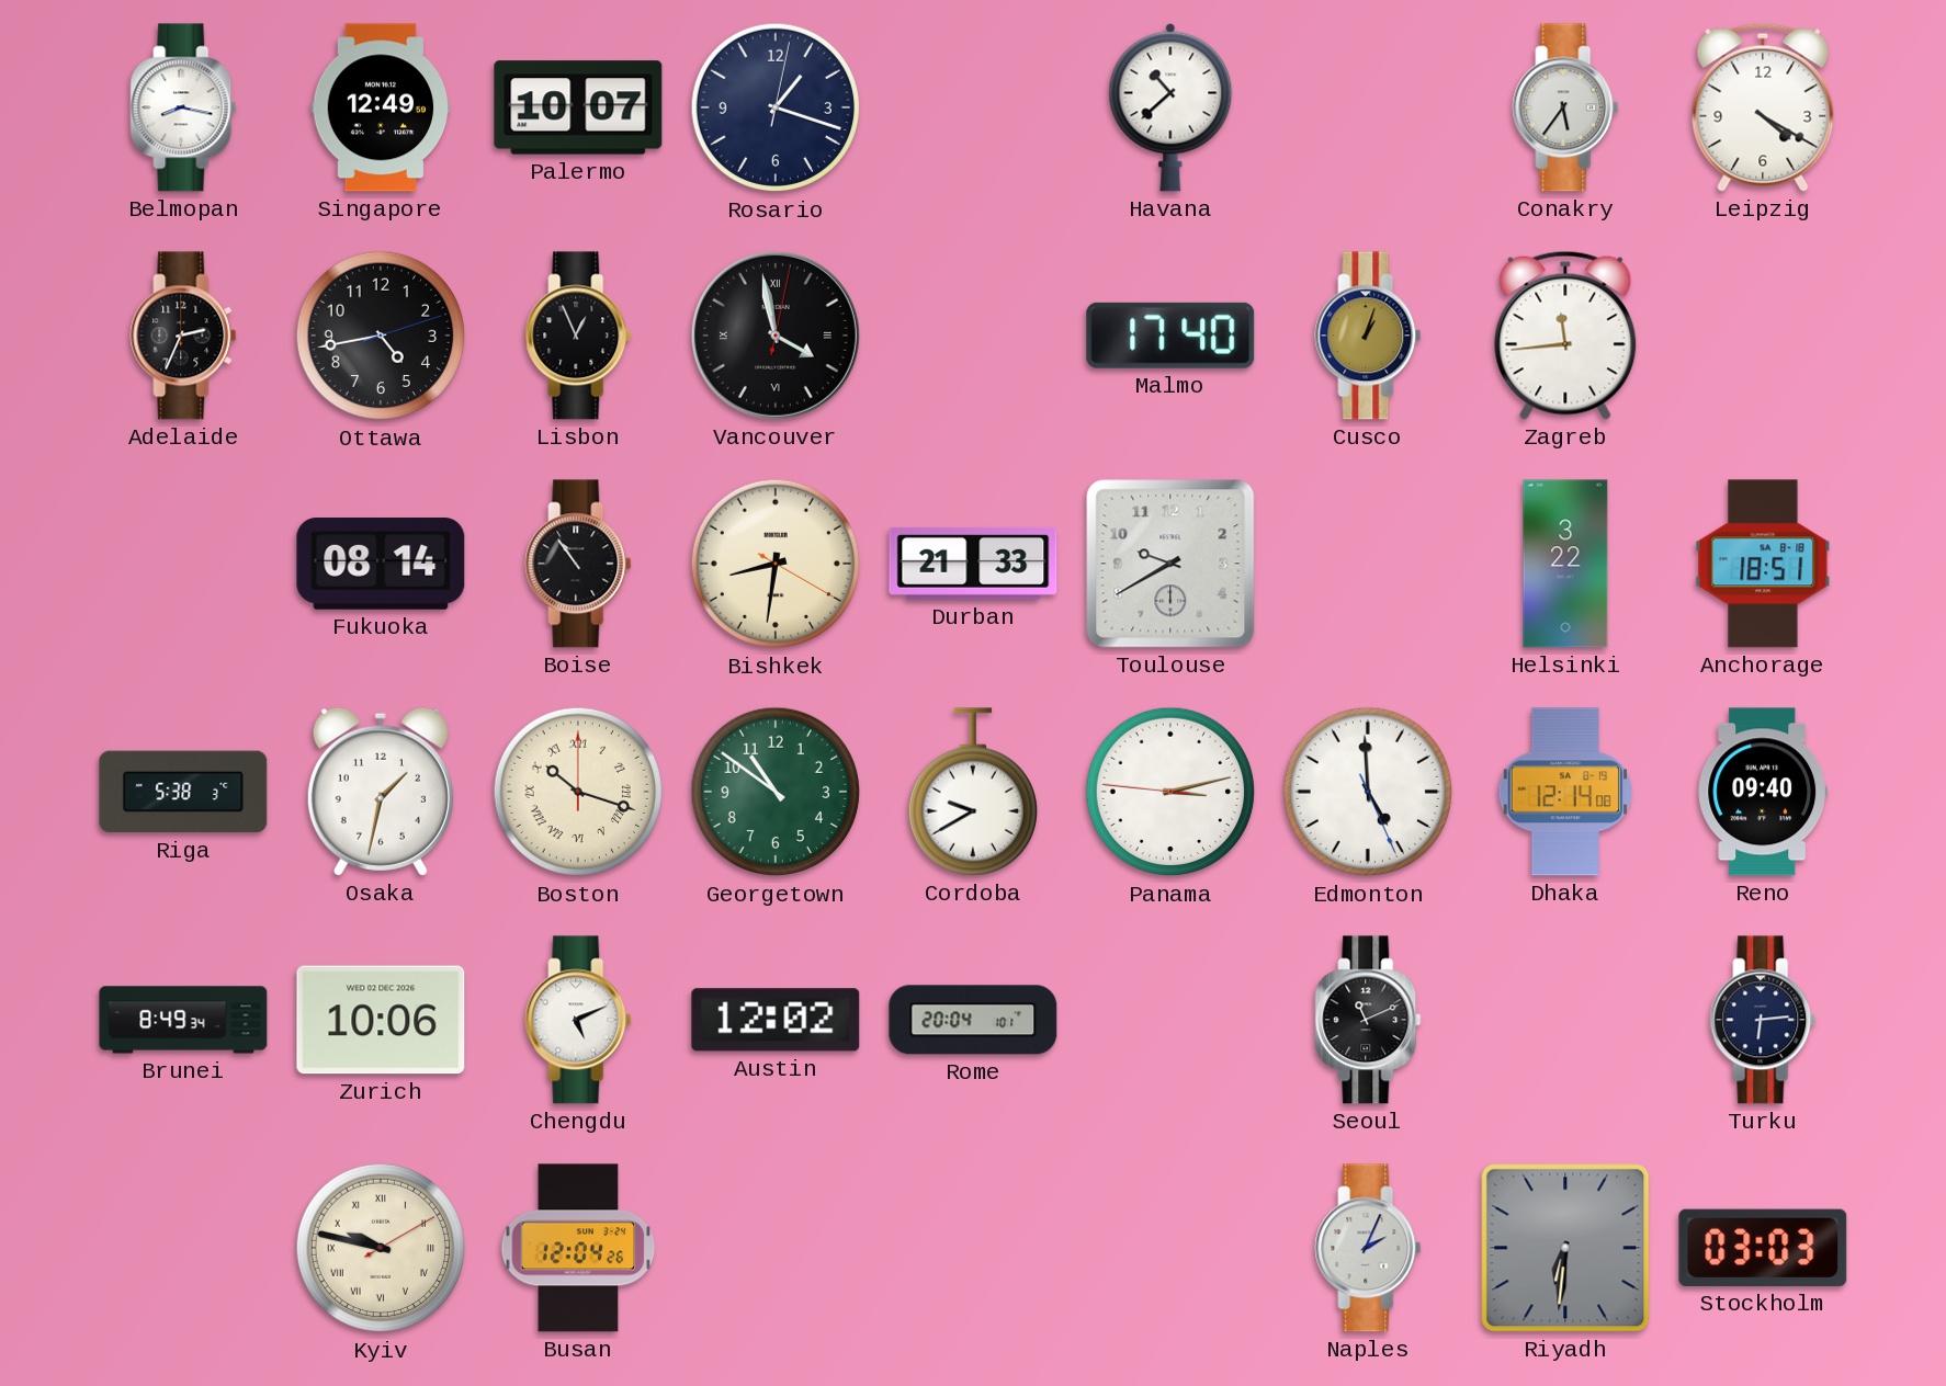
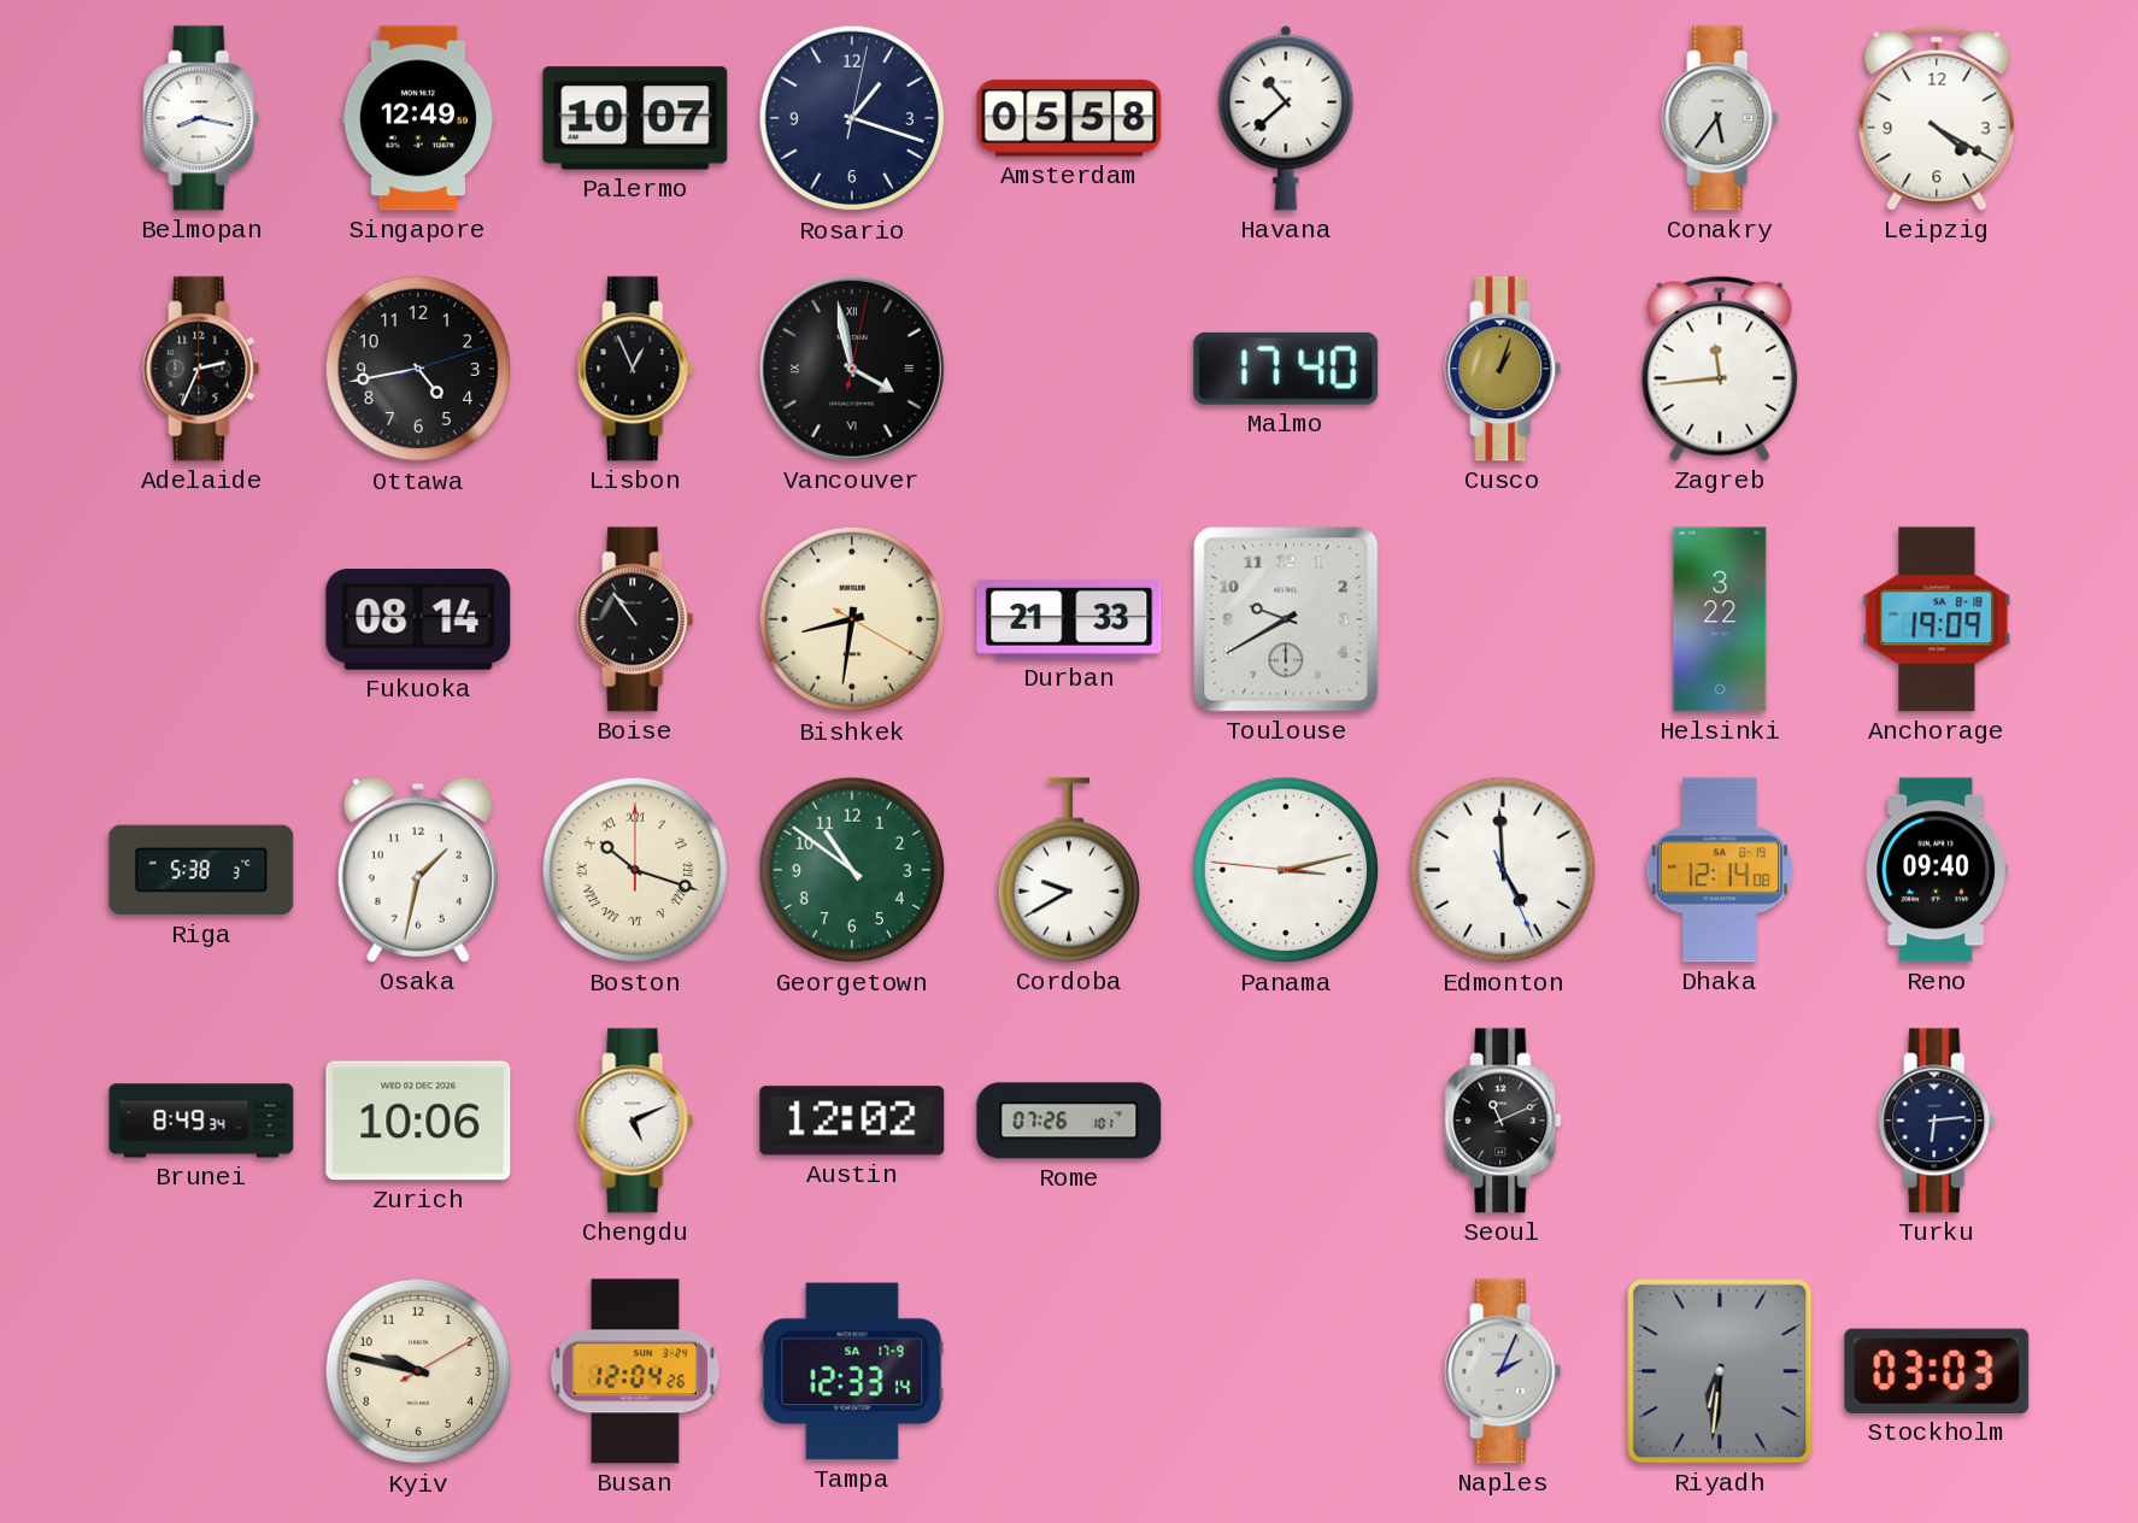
Amsterdam: none -> 05:58
Anchorage: 18:51 -> 19:09
Rome: 20:04 -> 07:26
Kyiv numerals: Roman -> Arabic
Tampa: none -> 12:33
